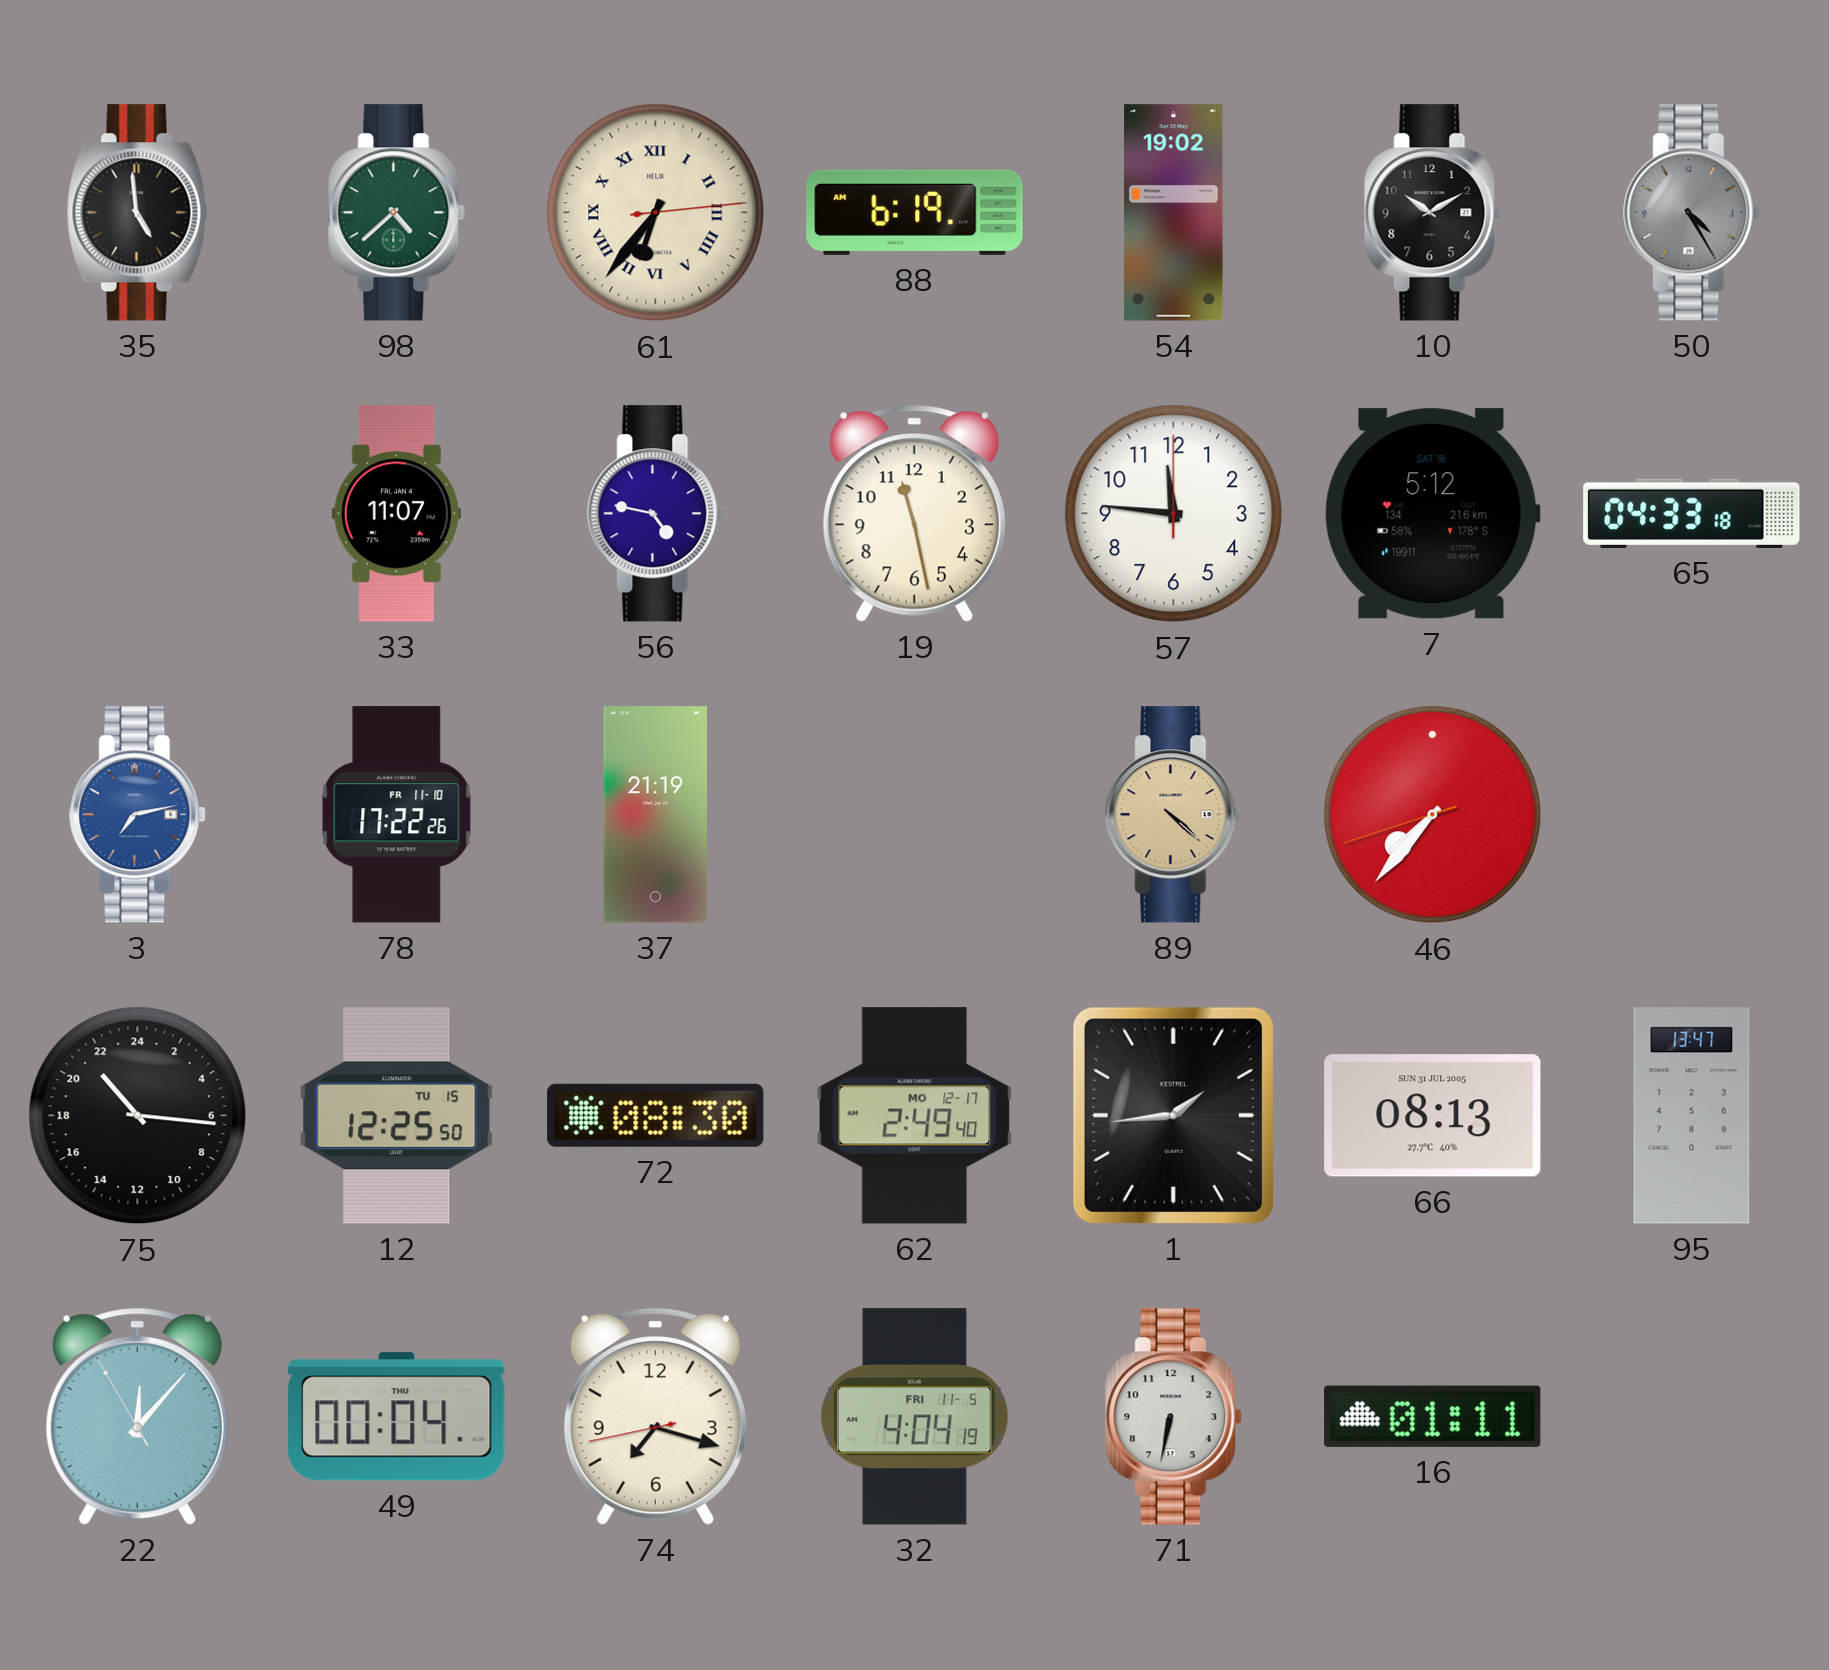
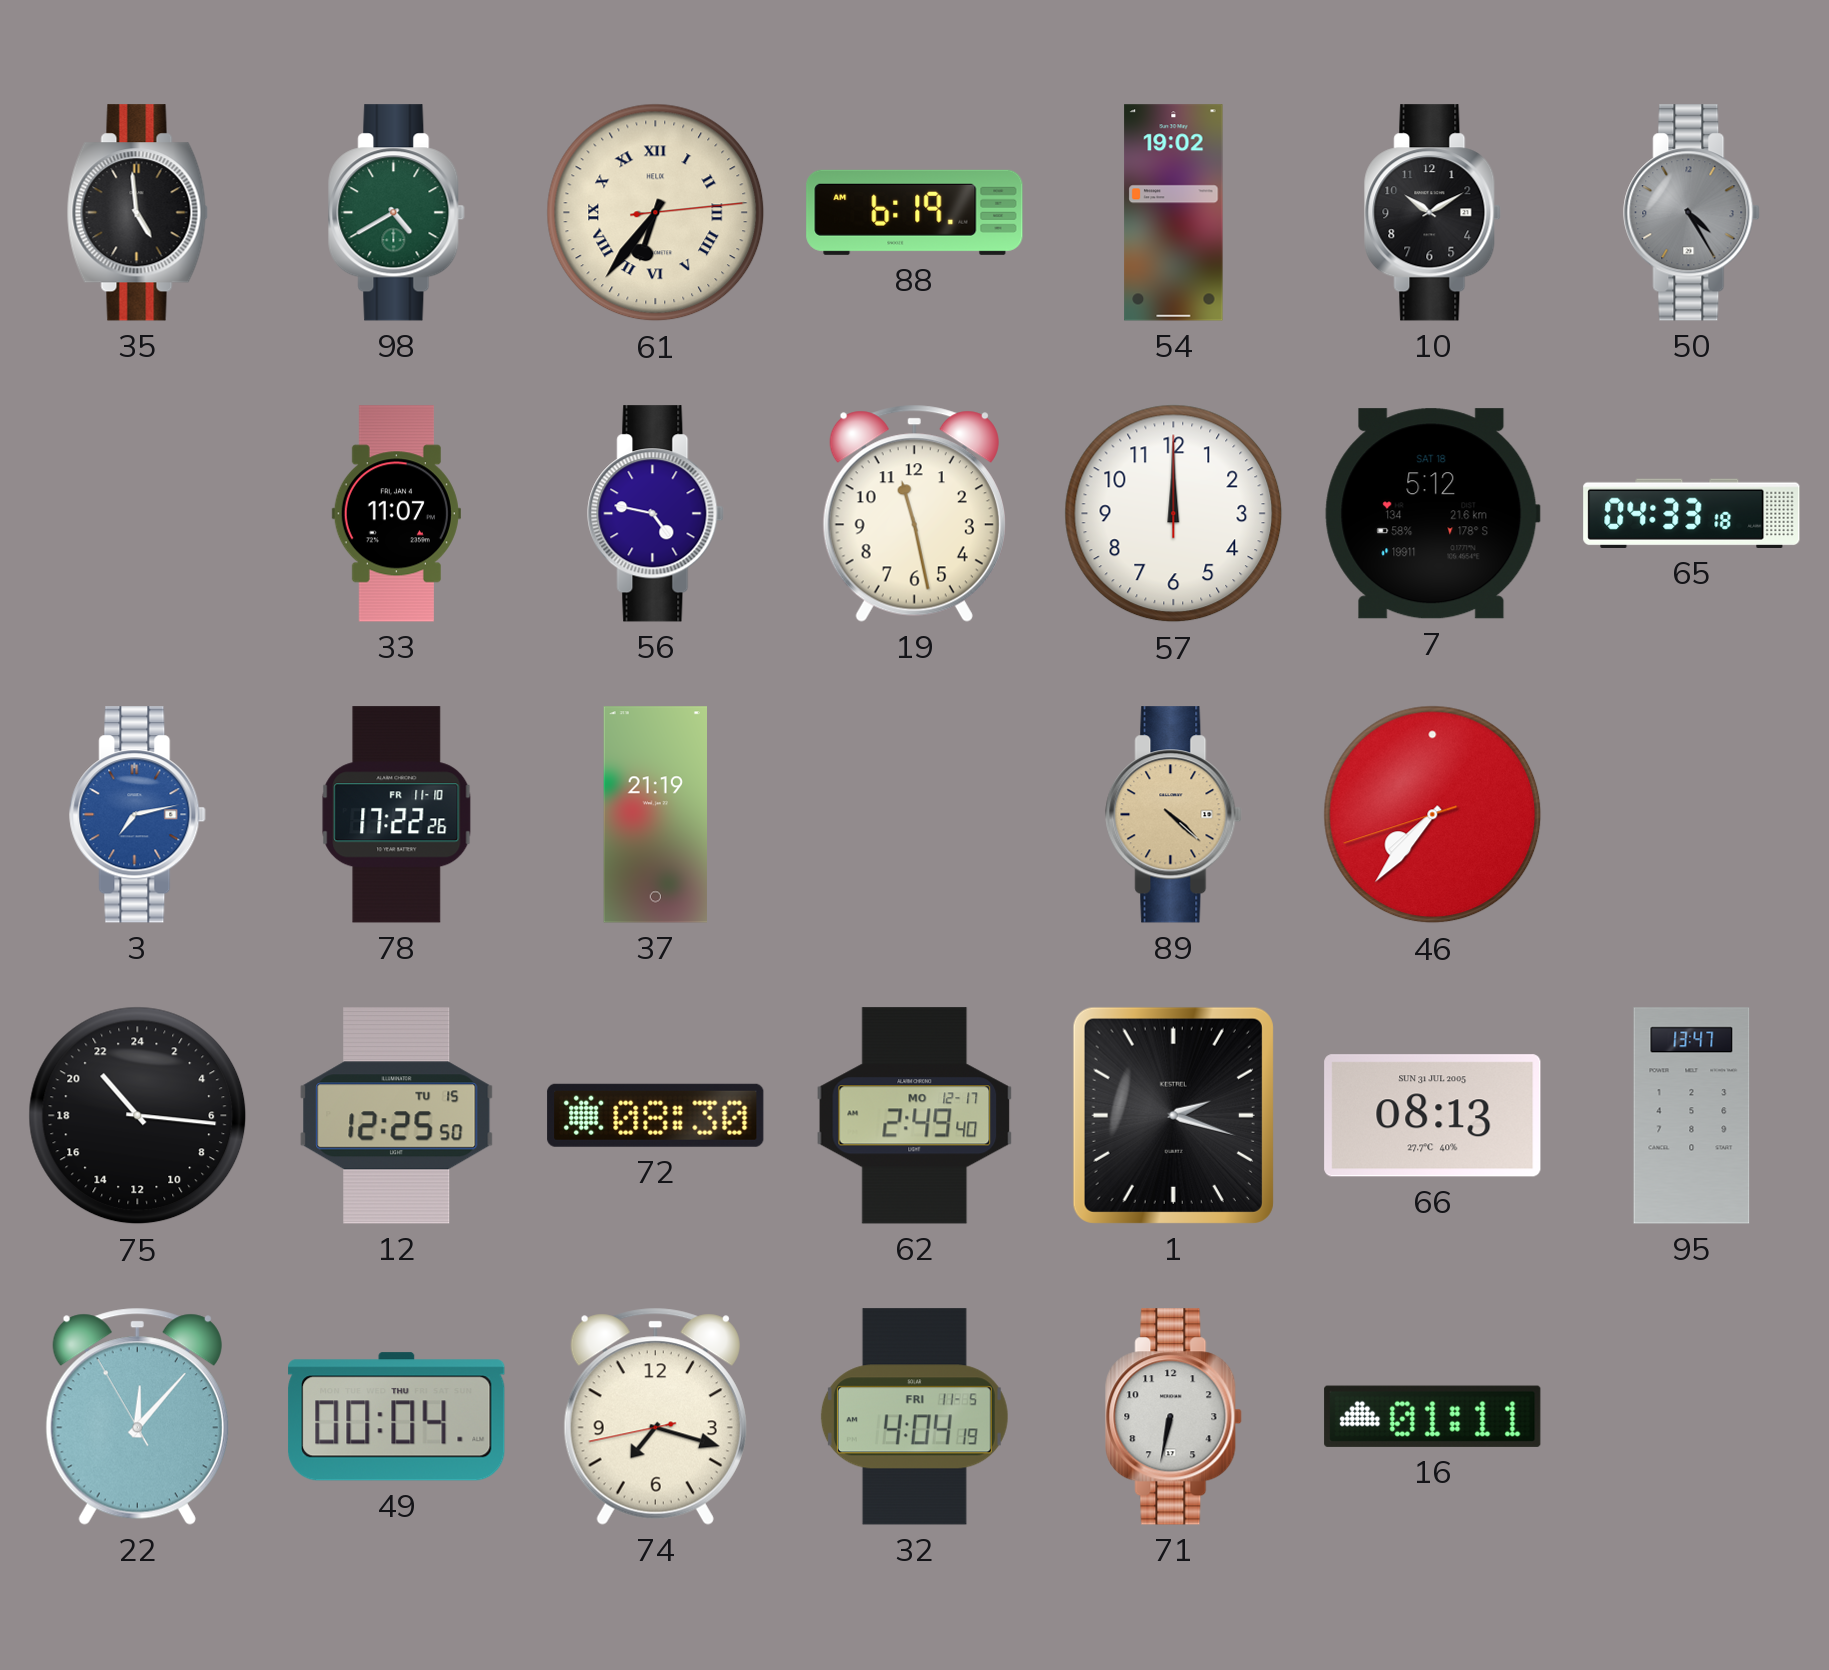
98: 4:38 -> 4:40
57: 11:46 -> 12:00
1: 1:44 -> 2:18
